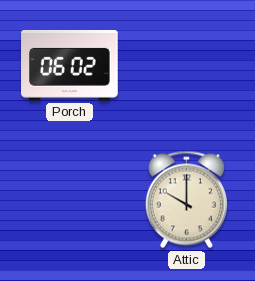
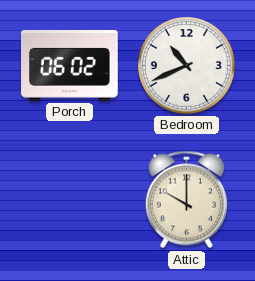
Bedroom: none -> 10:41
